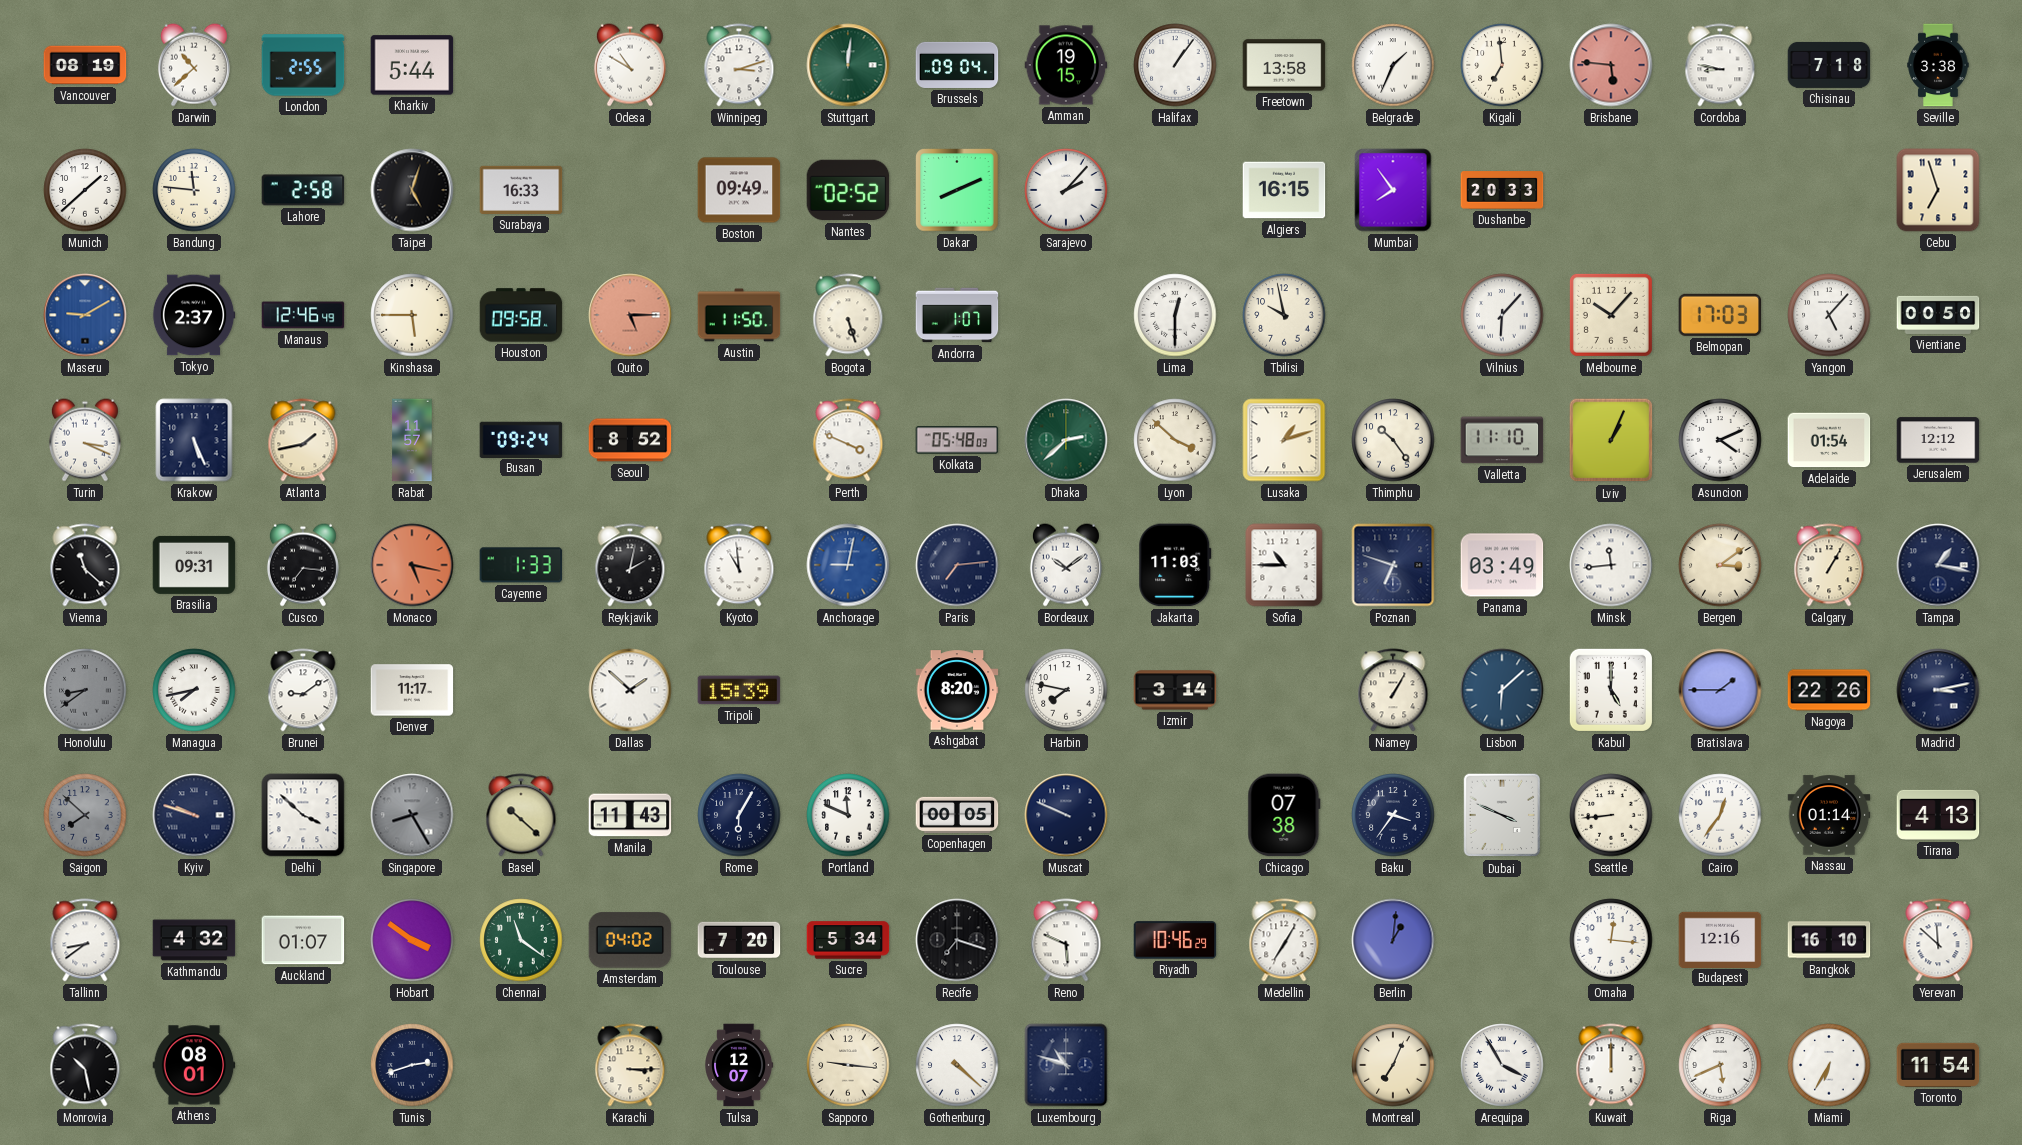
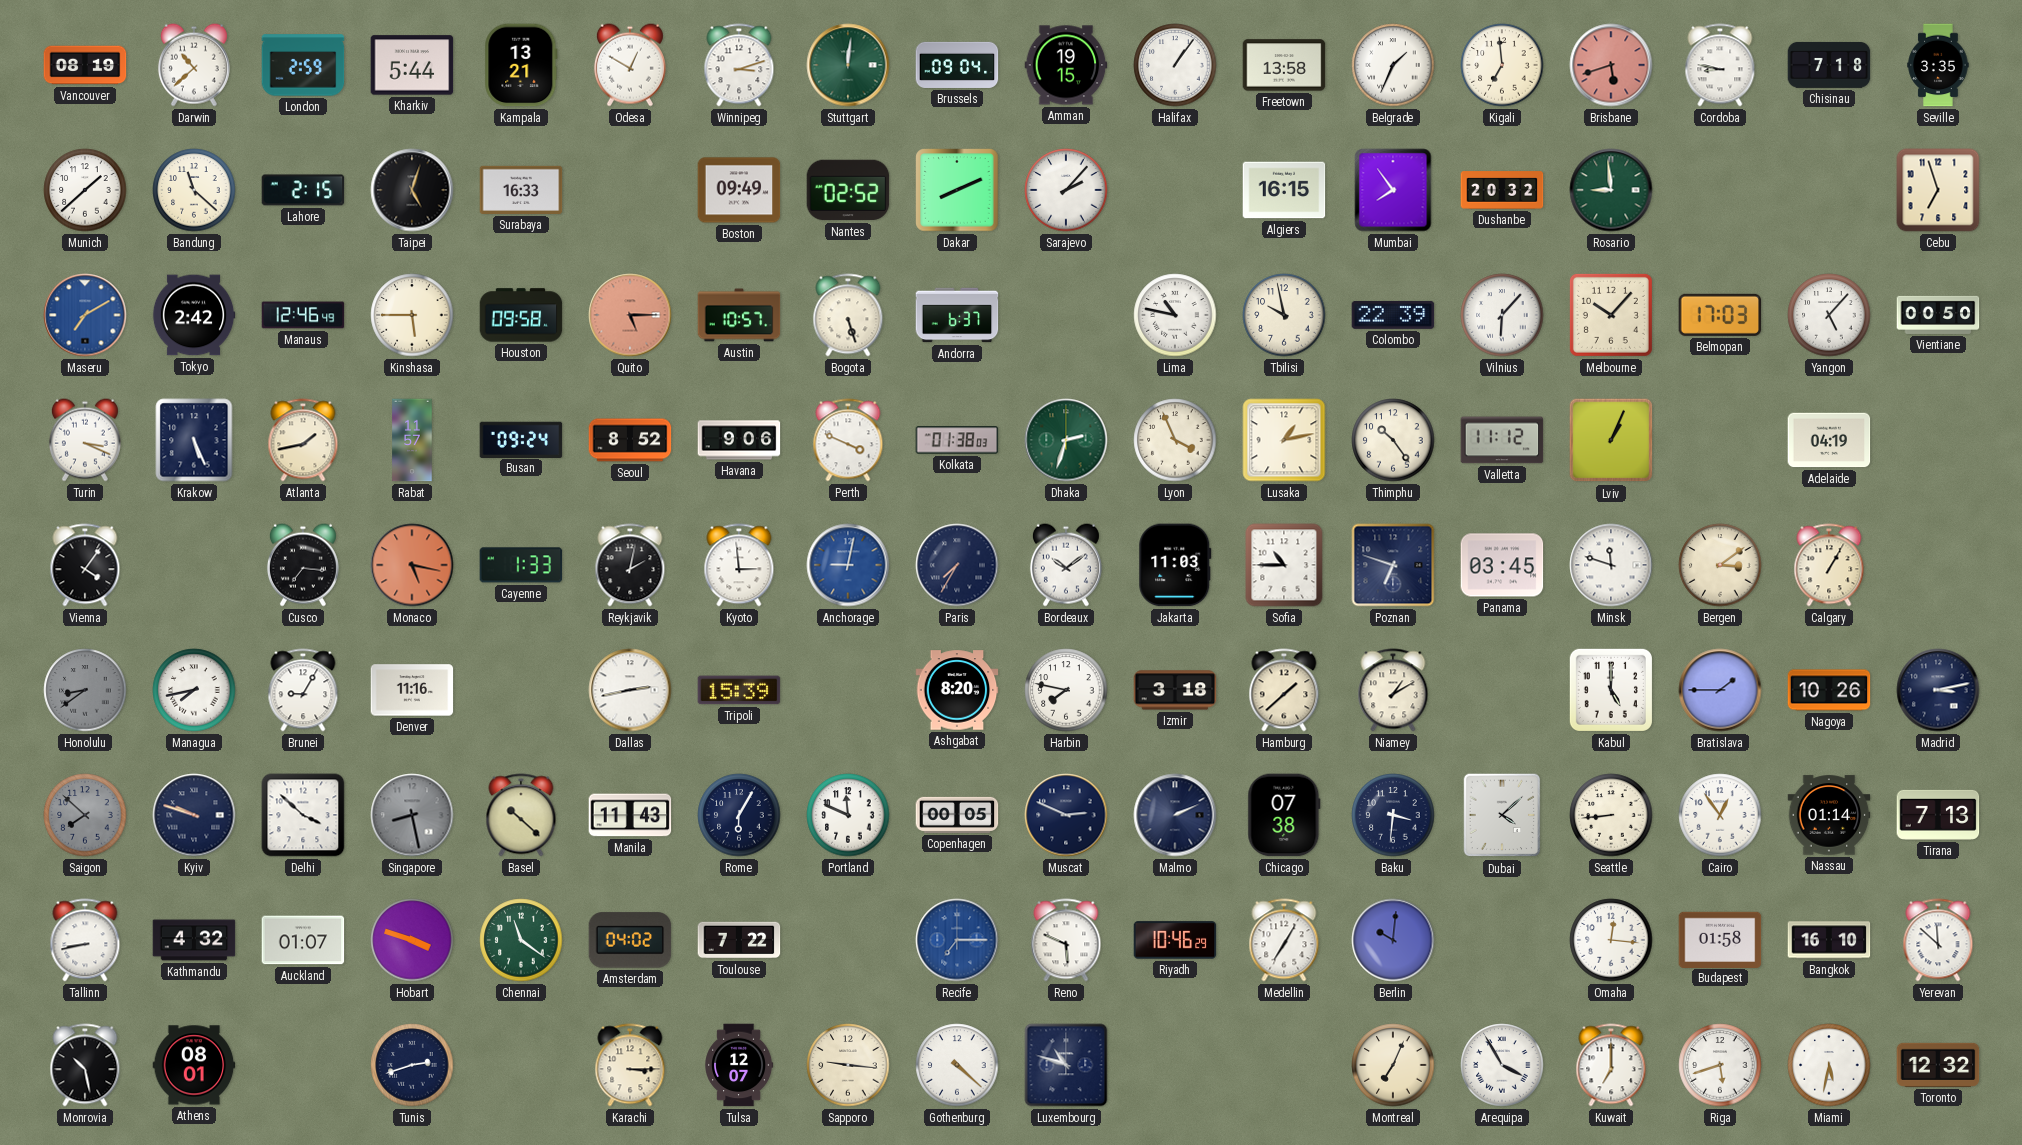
London: 2:55 -> 2:59
Kampala: none -> 13:21
Odesa: 10:50 -> 12:50
Brisbane: 5:46 -> 5:42
Seville: 3:38 -> 3:35
Bandung: 11:46 -> 11:22
Lahore: 2:58 -> 2:15
Dushanbe: 20:33 -> 20:32
Rosario: none -> 8:59
Maseru: 9:10 -> 7:10
Tokyo: 2:37 -> 2:42
Austin: 11:50 -> 10:57
Andorra: 1:07 -> 6:37
Lima: 12:30 -> 10:47
Colombo: none -> 22:39
Havana: none -> 9:06
Kolkata: 05:48 -> 01:38
Dhaka: 2:38 -> 2:33
Lyon: 3:52 -> 3:56
Lusaka: 1:12 -> 1:13
Valletta: 11:10 -> 11:12
Asuncion: 4:11 -> none
Adelaide: 01:54 -> 04:19
Jerusalem: 12:12 -> none
Vienna: 11:22 -> 4:06
Brasilia: 09:31 -> none
Kyoto: 10:59 -> 2:59
Paris: 7:14 -> 7:35
Panama: 03:49 -> 03:45
Minsk: 11:44 -> 11:48
Tampa: 1:17 -> none
Brunei: 9:09 -> 9:05
Denver: 11:17 -> 11:16
Dallas: 1:52 -> 2:43
Izmir: 3:14 -> 3:18
Hamburg: none -> 1:38
Niamey: 1:05 -> 1:10
Lisbon: 6:08 -> none
Nagoya: 22:26 -> 10:26
Singapore: 8:25 -> 8:28
Muscat: 9:49 -> 2:49
Malmo: none -> 2:11
Baku: 3:36 -> 3:31
Dubai: 3:49 -> 4:08
Cairo: 12:36 -> 12:54
Tirana: 4:13 -> 7:13
Tallinn: 8:39 -> 8:43
Hobart: 3:51 -> 3:48
Toulouse: 7:20 -> 7:22
Sucre: 5:34 -> none
Recife: 7:18 -> 7:15
Recife dial: black -> blue
Berlin: 1:01 -> 10:01
Budapest: 12:16 -> 01:58
Kuwait: 12:00 -> 7:00
Riga: 5:41 -> 5:42
Miami: 6:35 -> 5:32
Toronto: 11:54 -> 12:32
